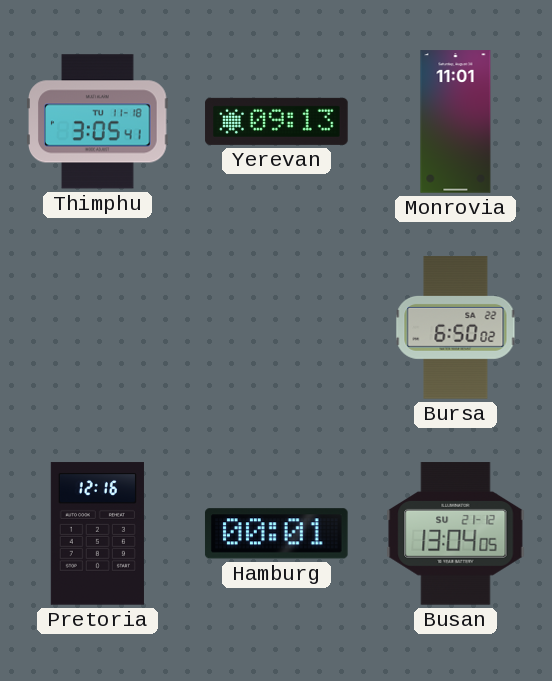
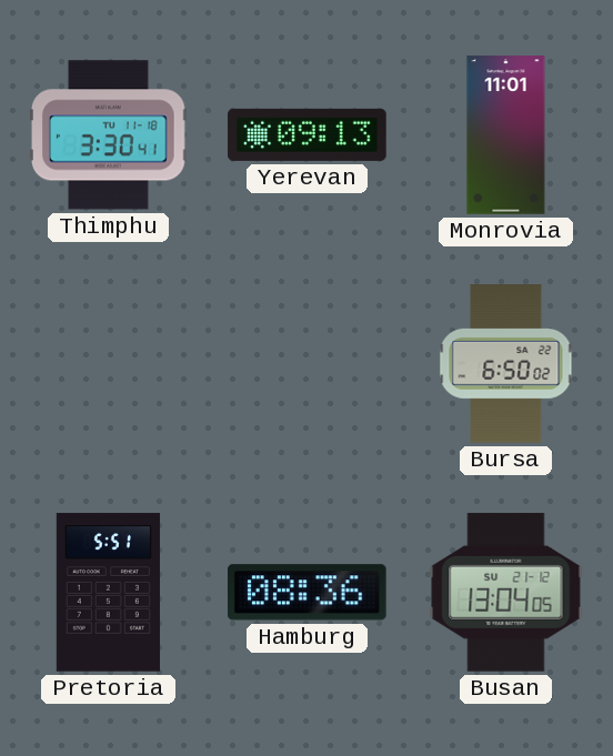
Thimphu: 3:05 -> 3:30
Pretoria: 12:16 -> 5:51
Hamburg: 00:01 -> 08:36
